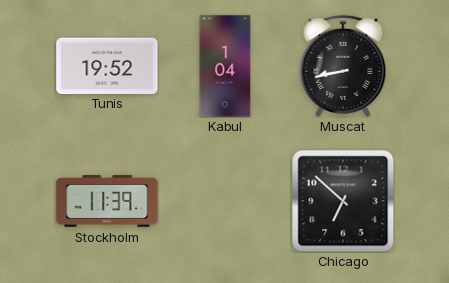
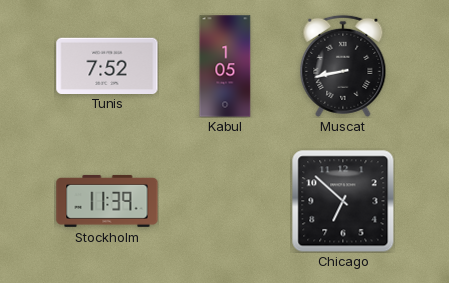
Tunis: 19:52 -> 7:52
Kabul: 1:04 -> 1:05
